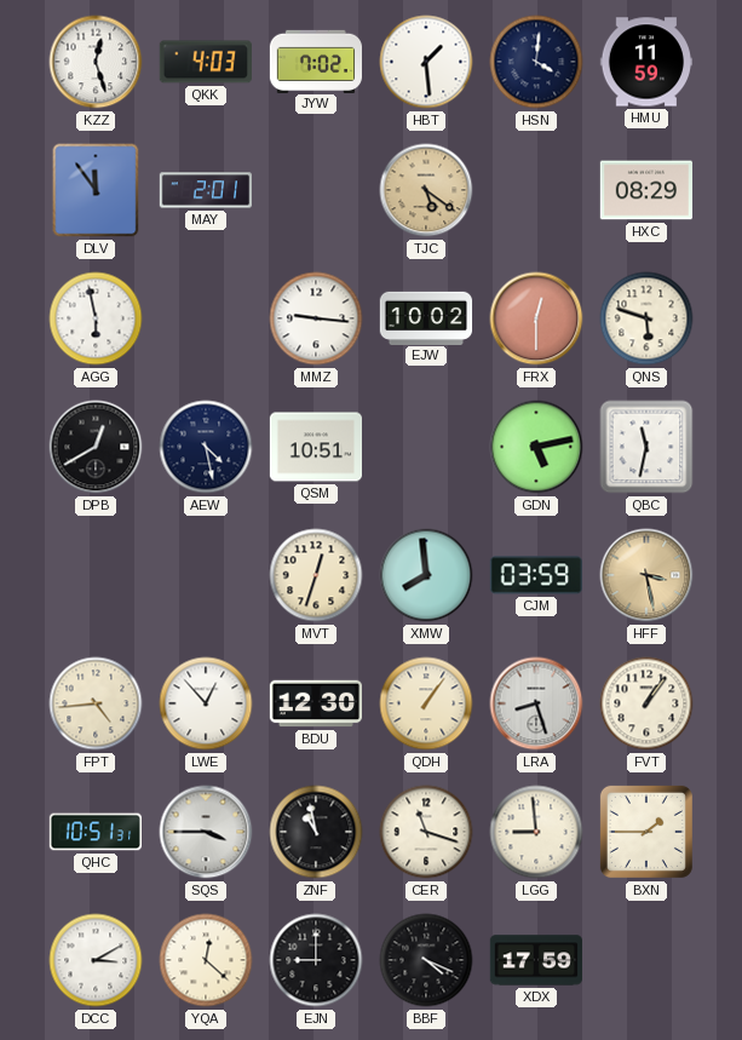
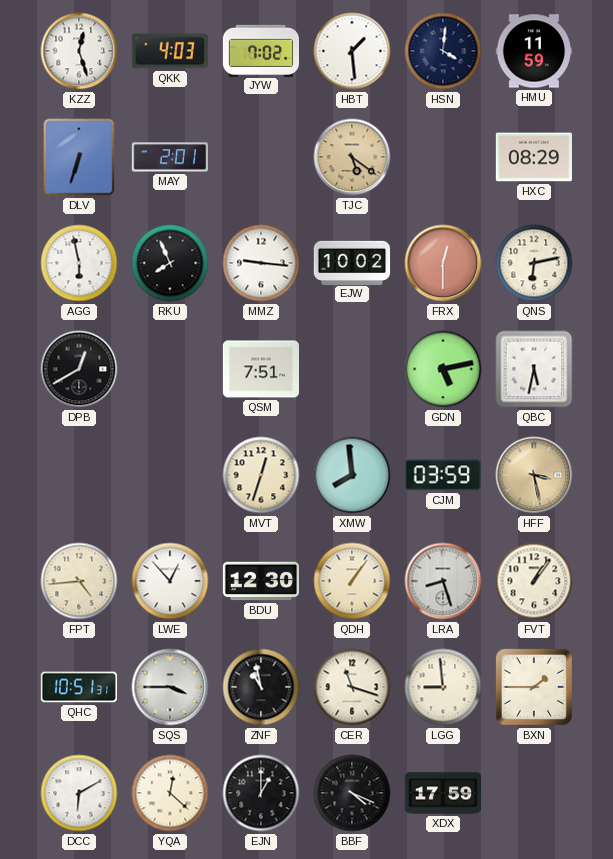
DLV: 11:54 -> 6:33
RKU: none -> 7:56
QNS: 5:48 -> 6:13
AEW: 4:28 -> none
QSM: 10:51 -> 7:51
QBC: 11:32 -> 5:32
DCC: 3:10 -> 6:10
EJN: 9:00 -> 1:00
